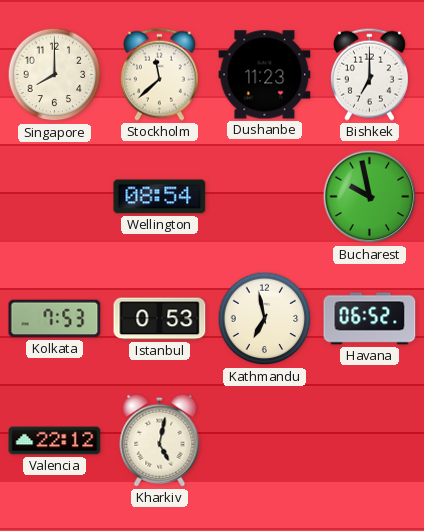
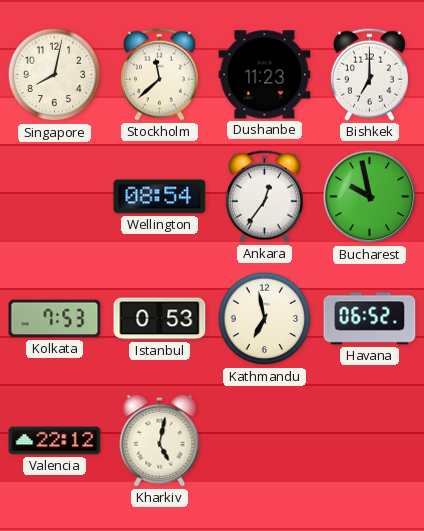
Singapore: 8:00 -> 8:02
Ankara: none -> 12:36
